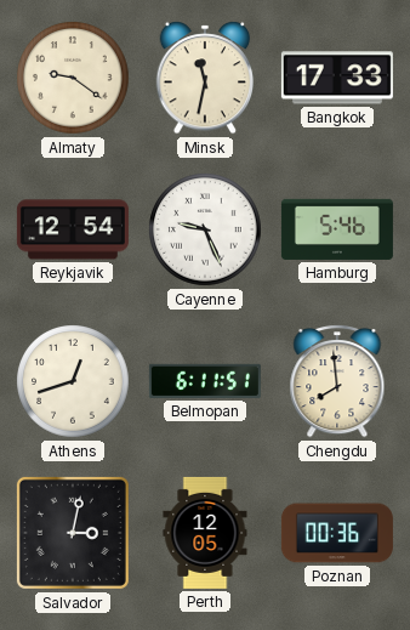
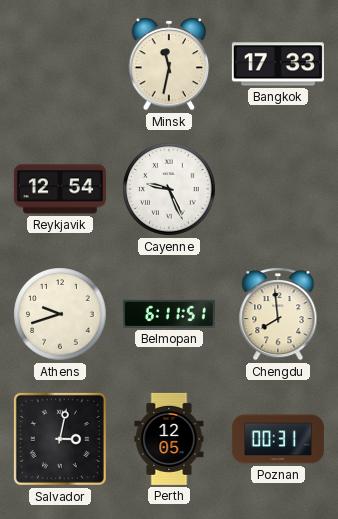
Almaty: 9:21 -> none
Hamburg: 5:46 -> none
Athens: 12:42 -> 9:42
Poznan: 00:36 -> 00:31
